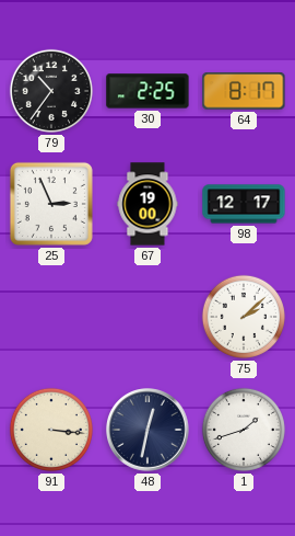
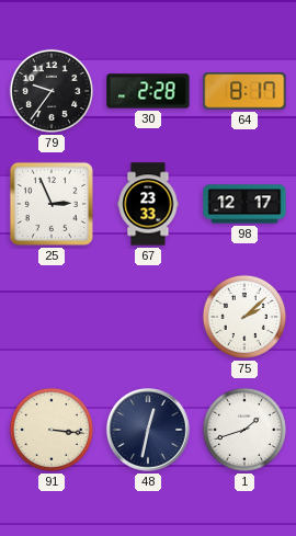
79: 10:36 -> 9:36
30: 2:25 -> 2:28
67: 19:00 -> 23:33
